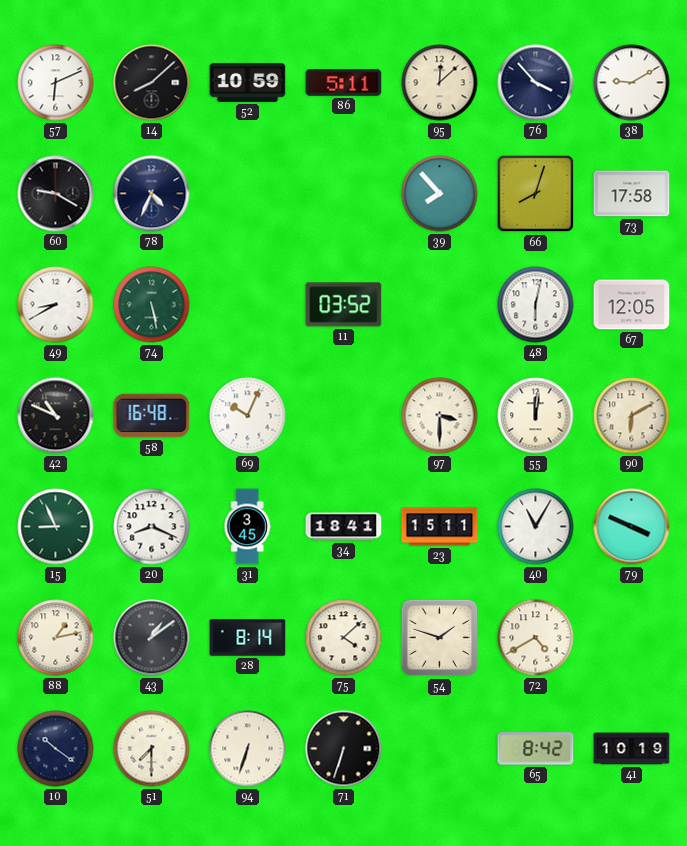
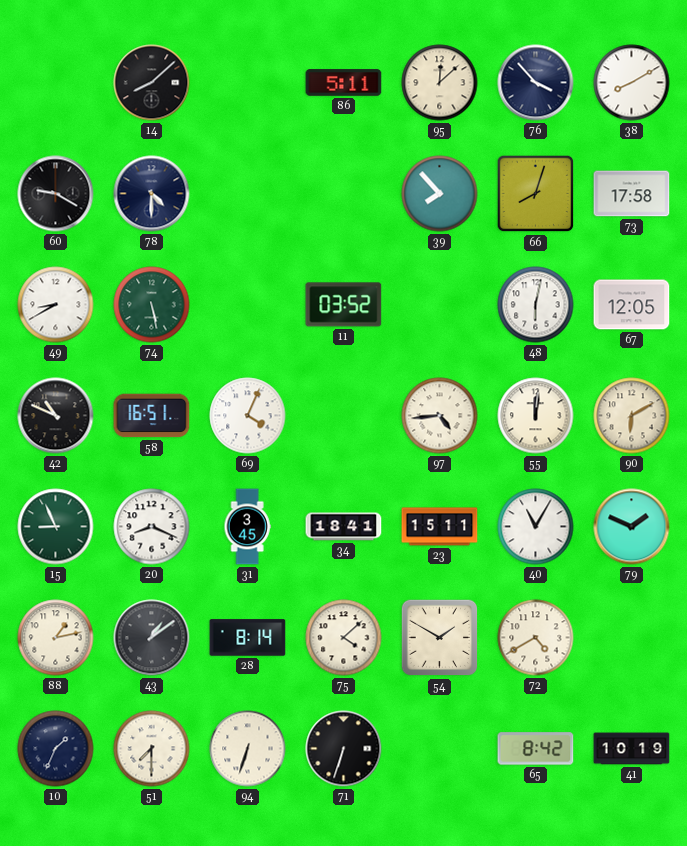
57: 6:11 -> none
52: 10:59 -> none
38: 9:10 -> 8:10
78: 4:34 -> 4:30
58: 16:48 -> 16:51
69: 10:04 -> 4:04
97: 3:30 -> 4:44
79: 3:49 -> 1:49
54: 1:48 -> 1:50
10: 10:21 -> 1:34
